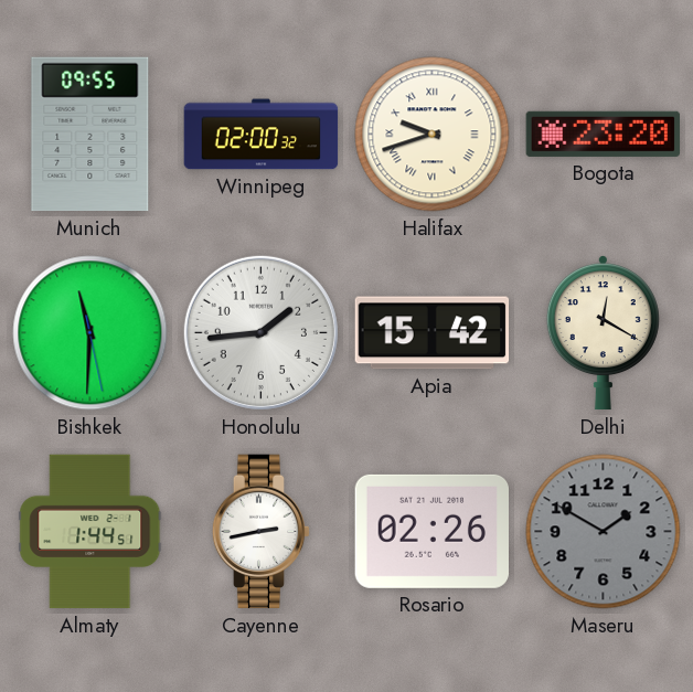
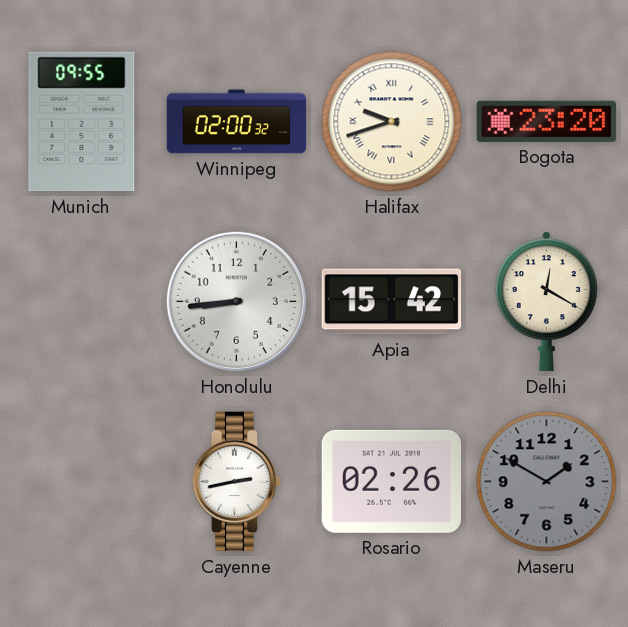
Bishkek: 11:30 -> none
Honolulu: 1:44 -> 8:44
Almaty: 1:44 -> none
